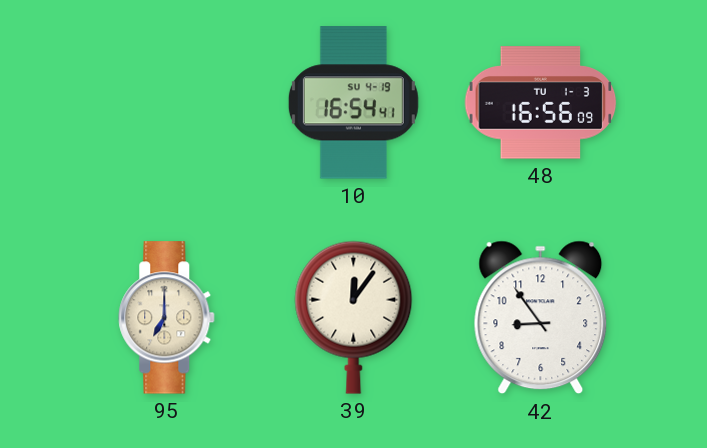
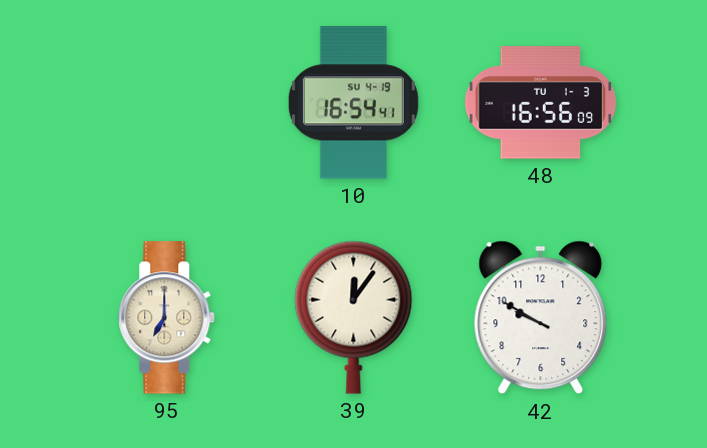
42: 8:54 -> 9:50
